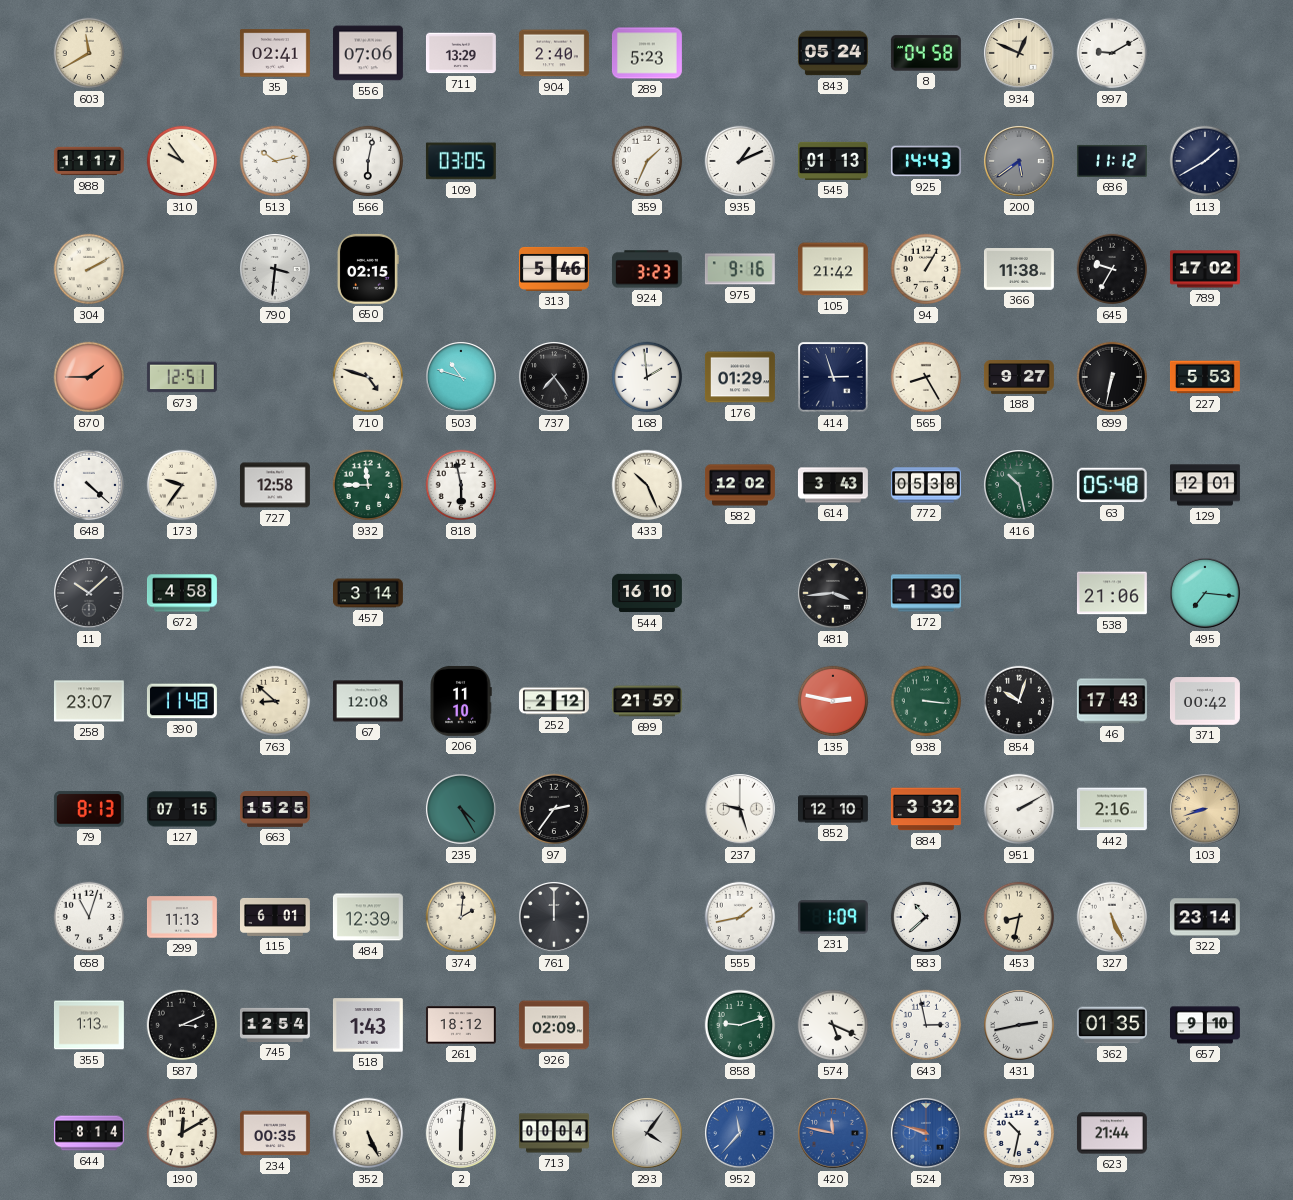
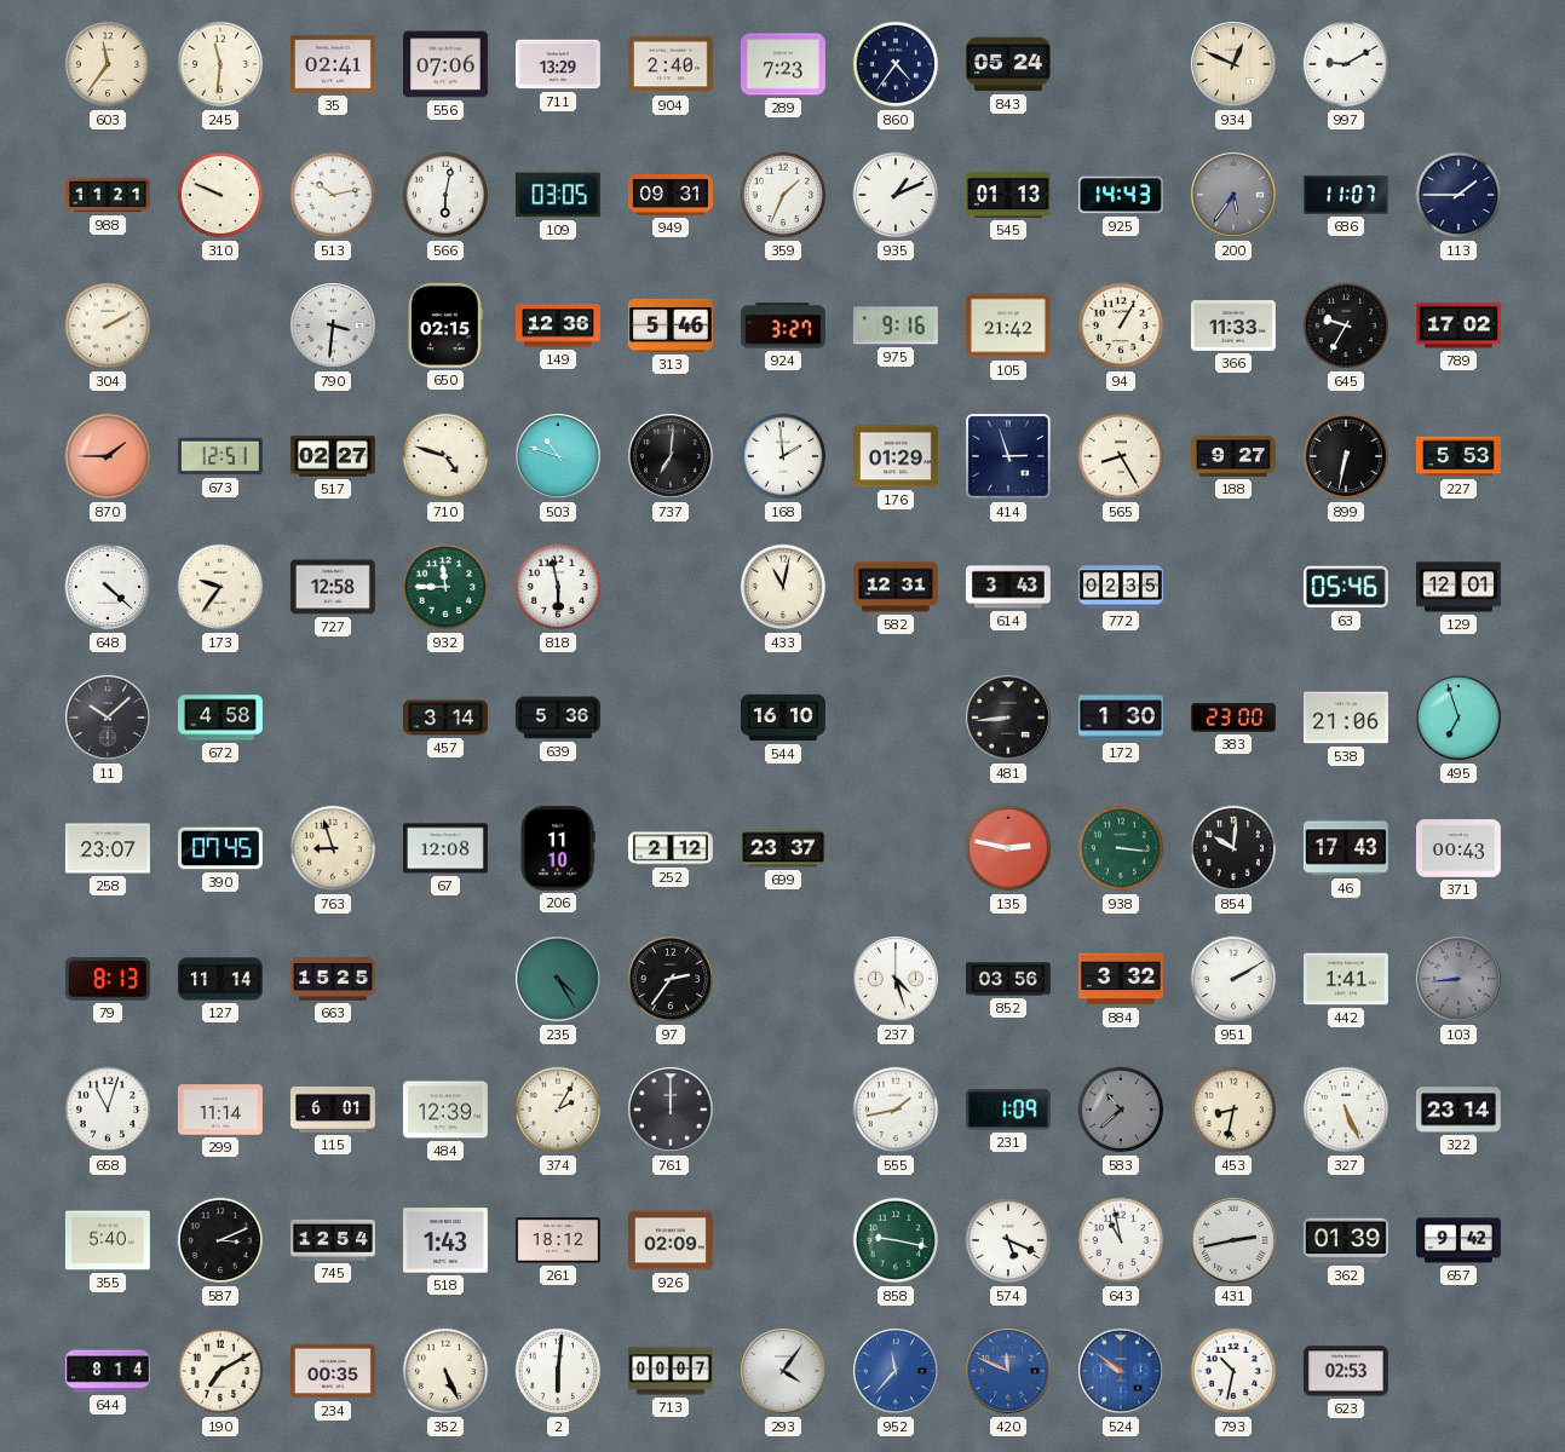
603: 11:40 -> 11:36
245: none -> 11:31
289: 5:23 -> 7:23
860: none -> 4:36
8: 04:58 -> none
988: 11:17 -> 11:21
310: 9:54 -> 9:49
949: none -> 09:31
200: 5:39 -> 5:36
686: 11:12 -> 11:07
113: 1:40 -> 1:45
149: none -> 12:36
924: 3:23 -> 3:27
366: 11:38 -> 11:33
517: none -> 02:27
737: 7:24 -> 7:01
433: 10:26 -> 11:02
582: 12:02 -> 12:31
772: 05:38 -> 02:35
416: 10:28 -> none
63: 05:48 -> 05:46
639: none -> 5:36
481: 3:44 -> 8:44
383: none -> 23:00
495: 7:16 -> 6:57
390: 11:48 -> 07:45
763: 8:52 -> 8:57
699: 21:59 -> 23:37
854: 10:03 -> 10:01
371: 00:42 -> 00:43
127: 07:15 -> 11:14
237: 9:27 -> 4:27
852: 12:10 -> 03:56
442: 2:16 -> 1:41
103: 8:42 -> 8:44
103 dial: champagne -> grey
299: 11:13 -> 11:14
374: 2:01 -> 2:05
583 dial: white -> grey
355: 1:13 -> 5:40
858: 9:12 -> 9:17
643: 2:58 -> 10:58
362: 01:35 -> 01:39
657: 9:10 -> 9:42
190: 12:10 -> 7:10
713: 00:04 -> 00:07
420: 11:47 -> 11:49
524: 9:48 -> 9:51
623: 21:44 -> 02:53
